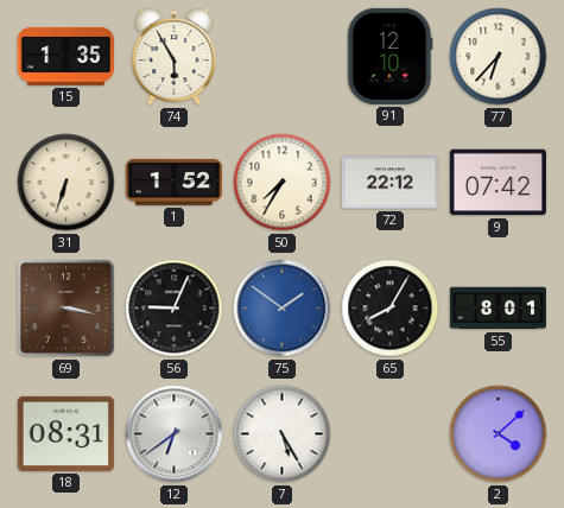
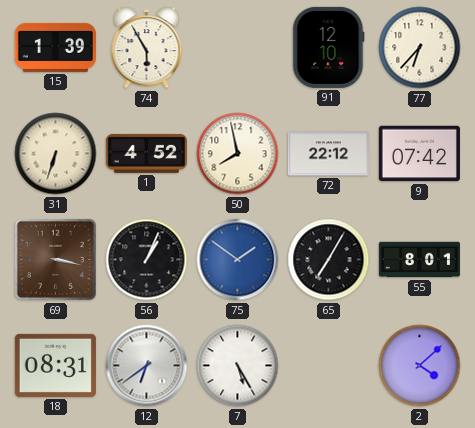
15: 1:35 -> 1:39
1: 1:52 -> 4:52
50: 7:35 -> 7:58
56: 9:04 -> 1:04
65: 8:05 -> 7:05
